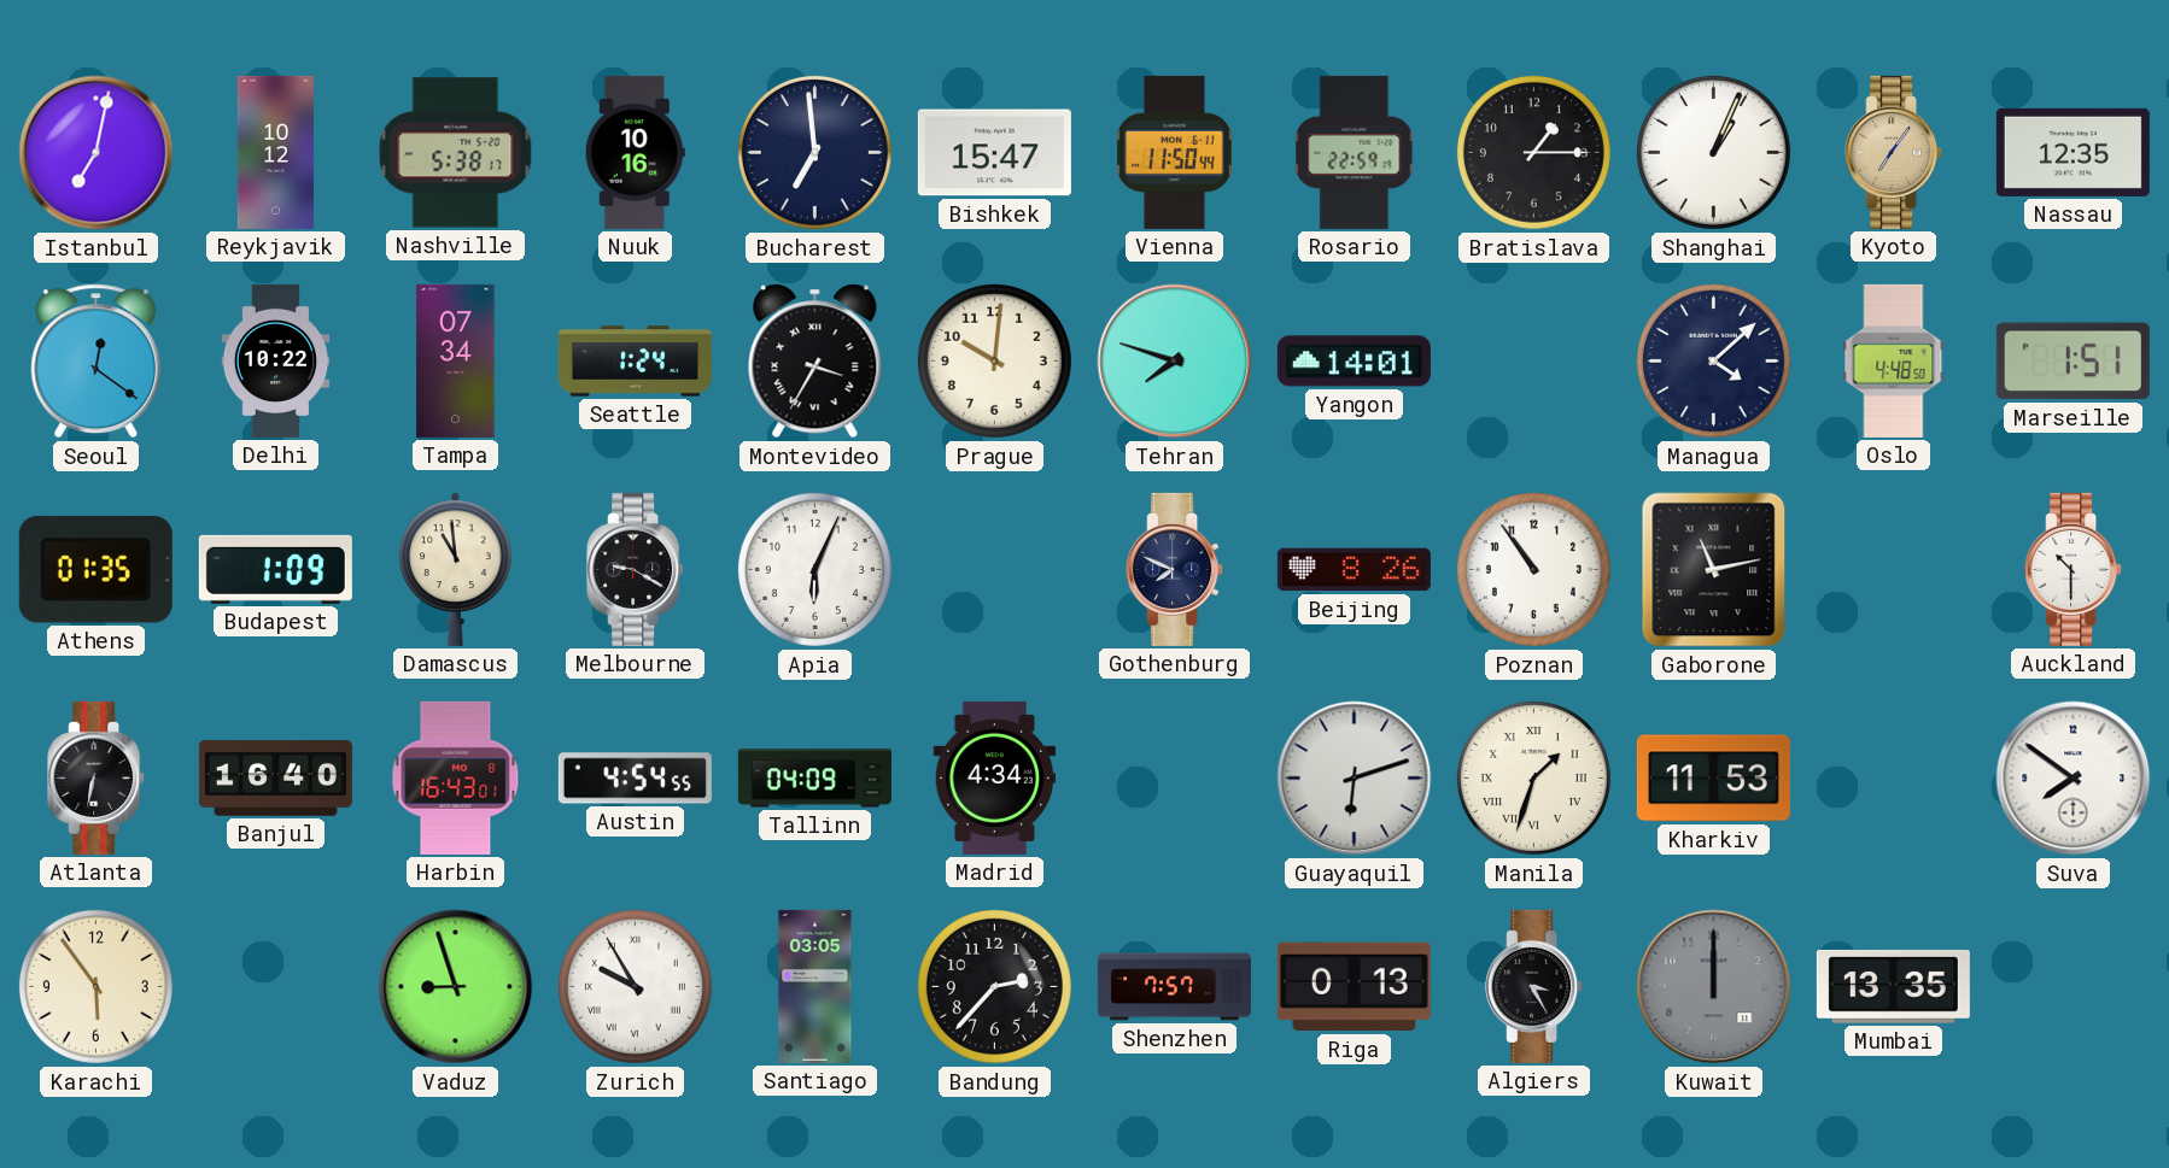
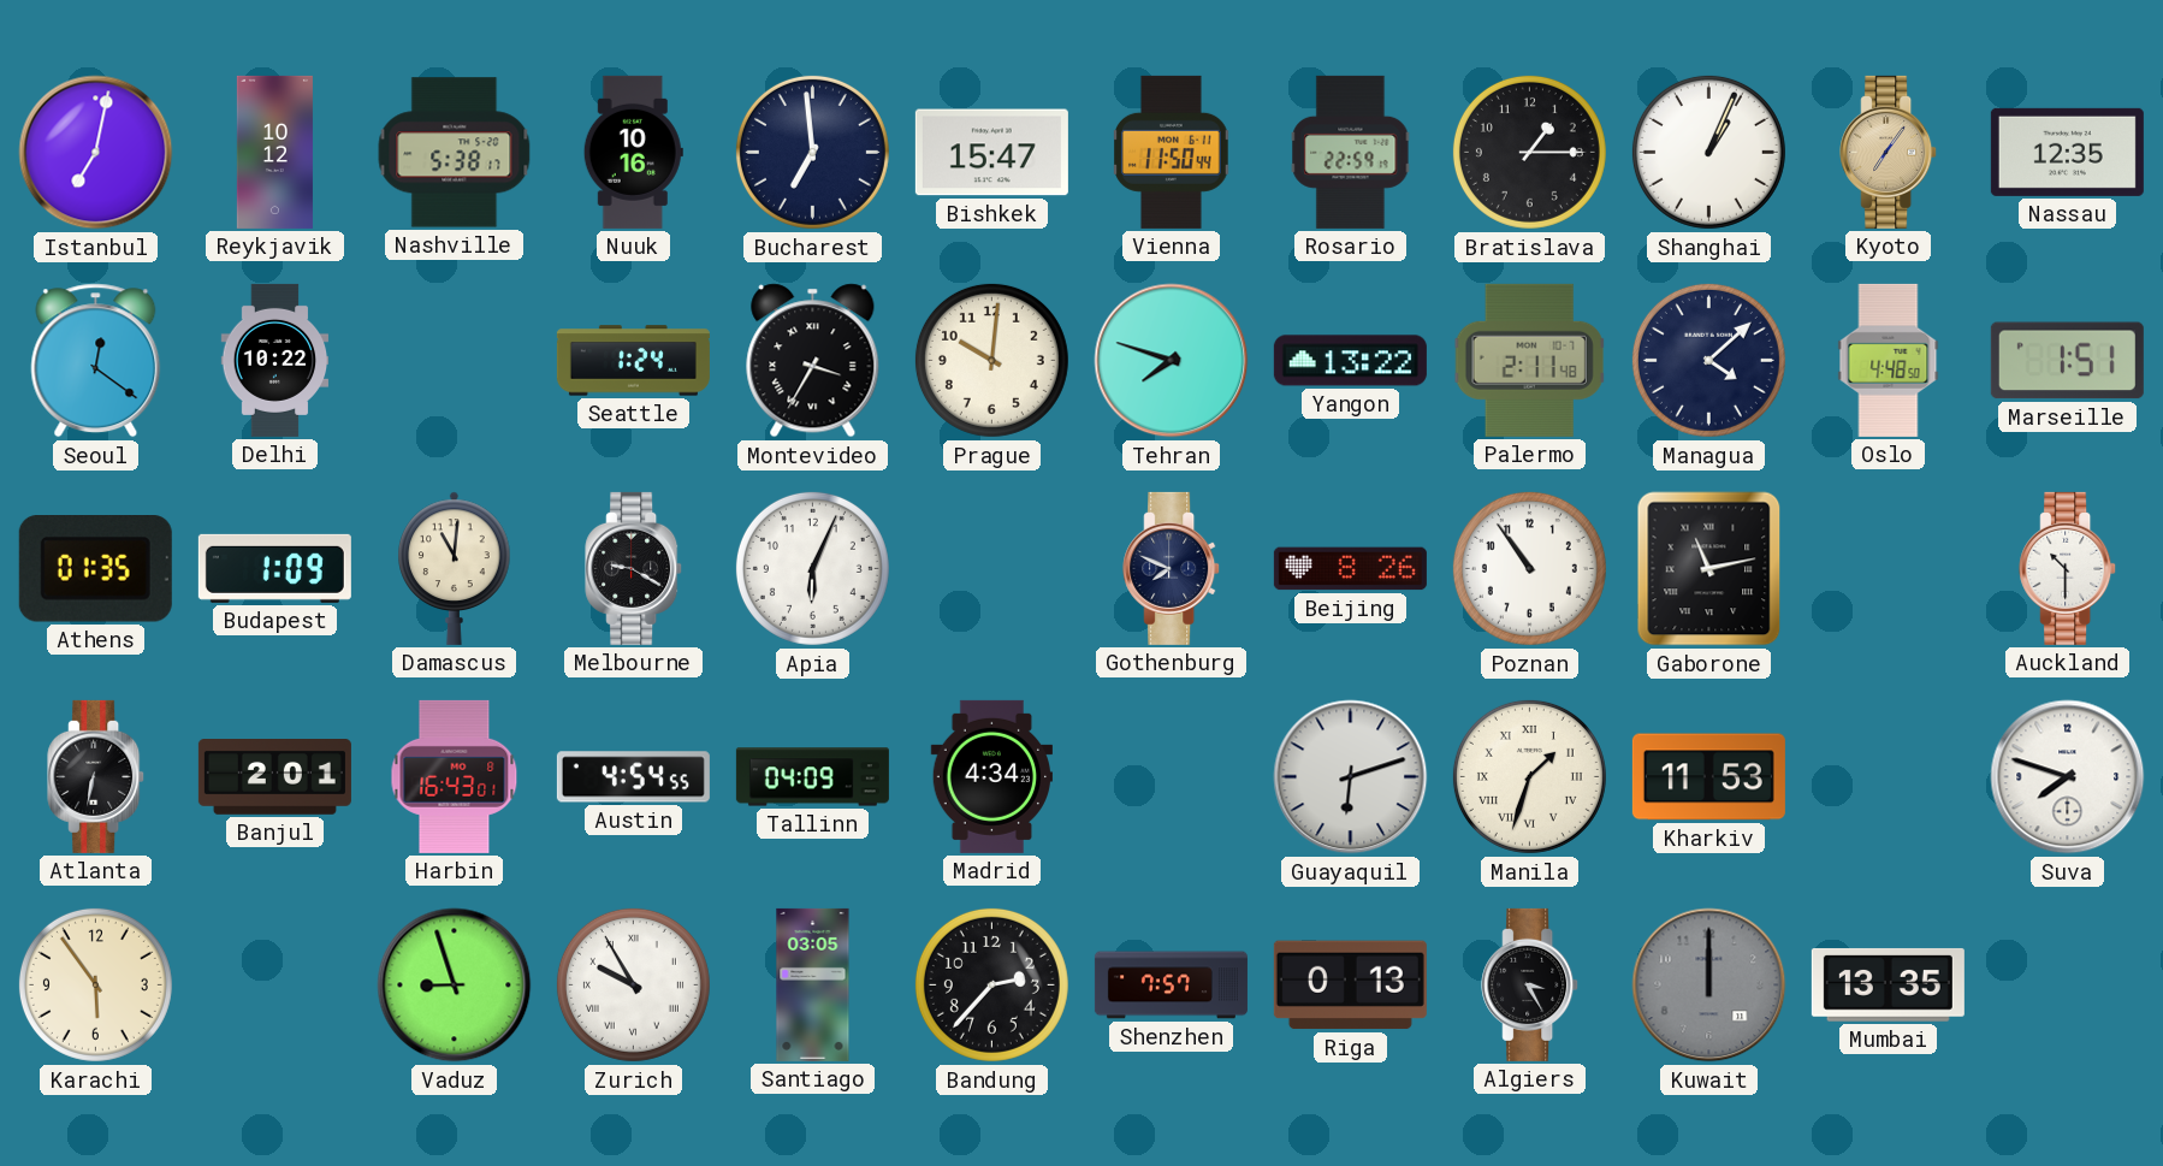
Tampa: 07:34 -> none
Yangon: 14:01 -> 13:22
Palermo: none -> 2:11
Damascus: 10:59 -> 11:01
Banjul: 16:40 -> 2:01
Suva: 7:51 -> 7:48
